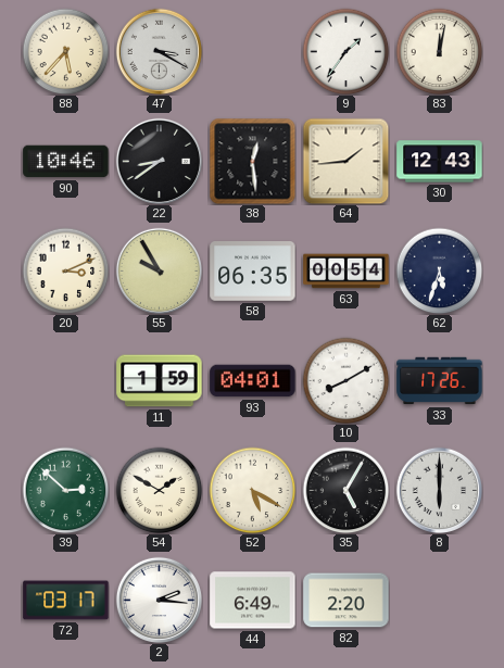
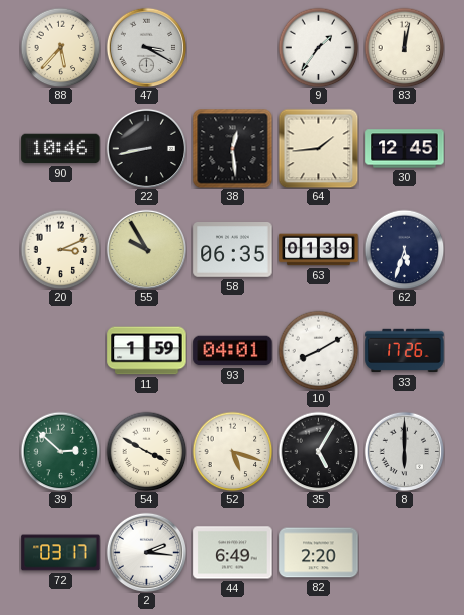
22: 8:39 -> 8:43
30: 12:43 -> 12:45
63: 00:54 -> 01:39
54: 1:50 -> 3:50
52: 5:20 -> 5:18
